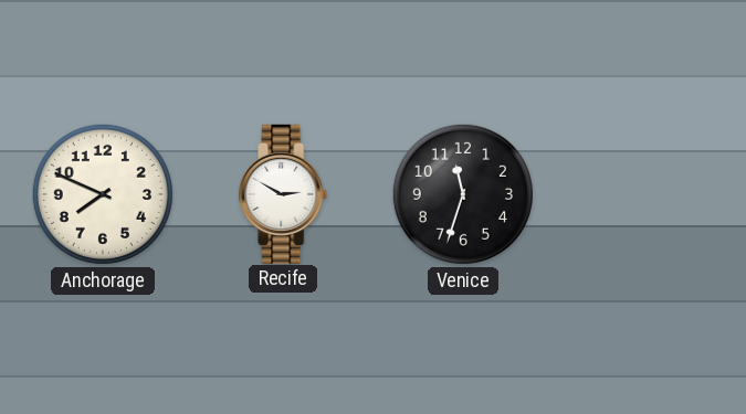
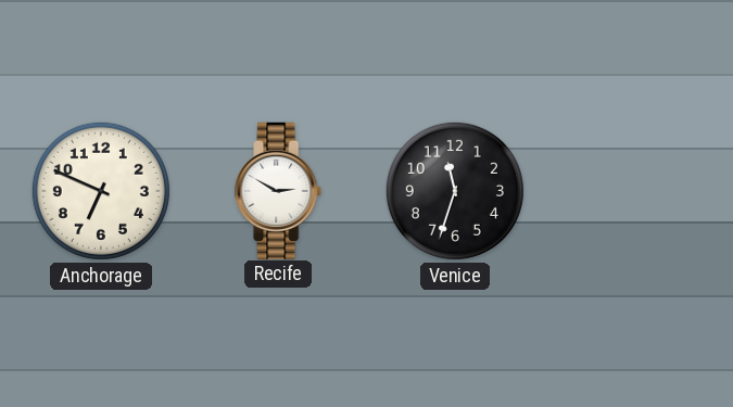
Anchorage: 7:49 -> 6:49
